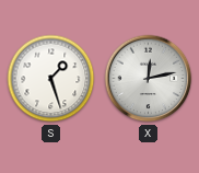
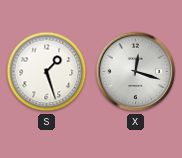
X: 12:13 -> 12:18
